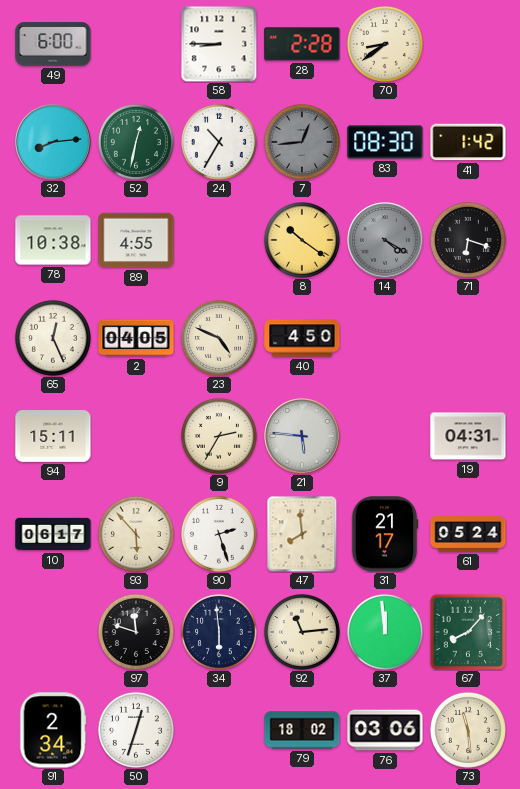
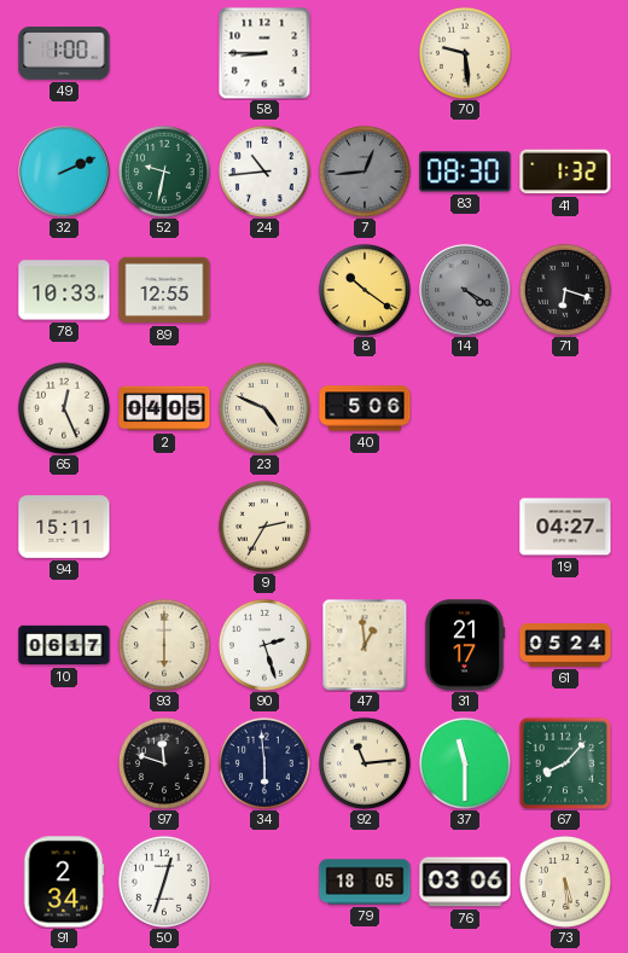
49: 6:00 -> 1:00
28: 2:28 -> none
70: 8:39 -> 9:29
32: 8:14 -> 2:11
52: 12:32 -> 9:32
24: 10:35 -> 10:44
41: 1:42 -> 1:32
78: 10:38 -> 10:33
89: 4:55 -> 12:55
40: 4:50 -> 5:06
21: 5:46 -> none
19: 04:31 -> 04:27
93: 5:53 -> 6:00
47: 7:59 -> 12:59
37: 11:59 -> 11:30
79: 18:02 -> 18:05
73: 11:29 -> 5:29
